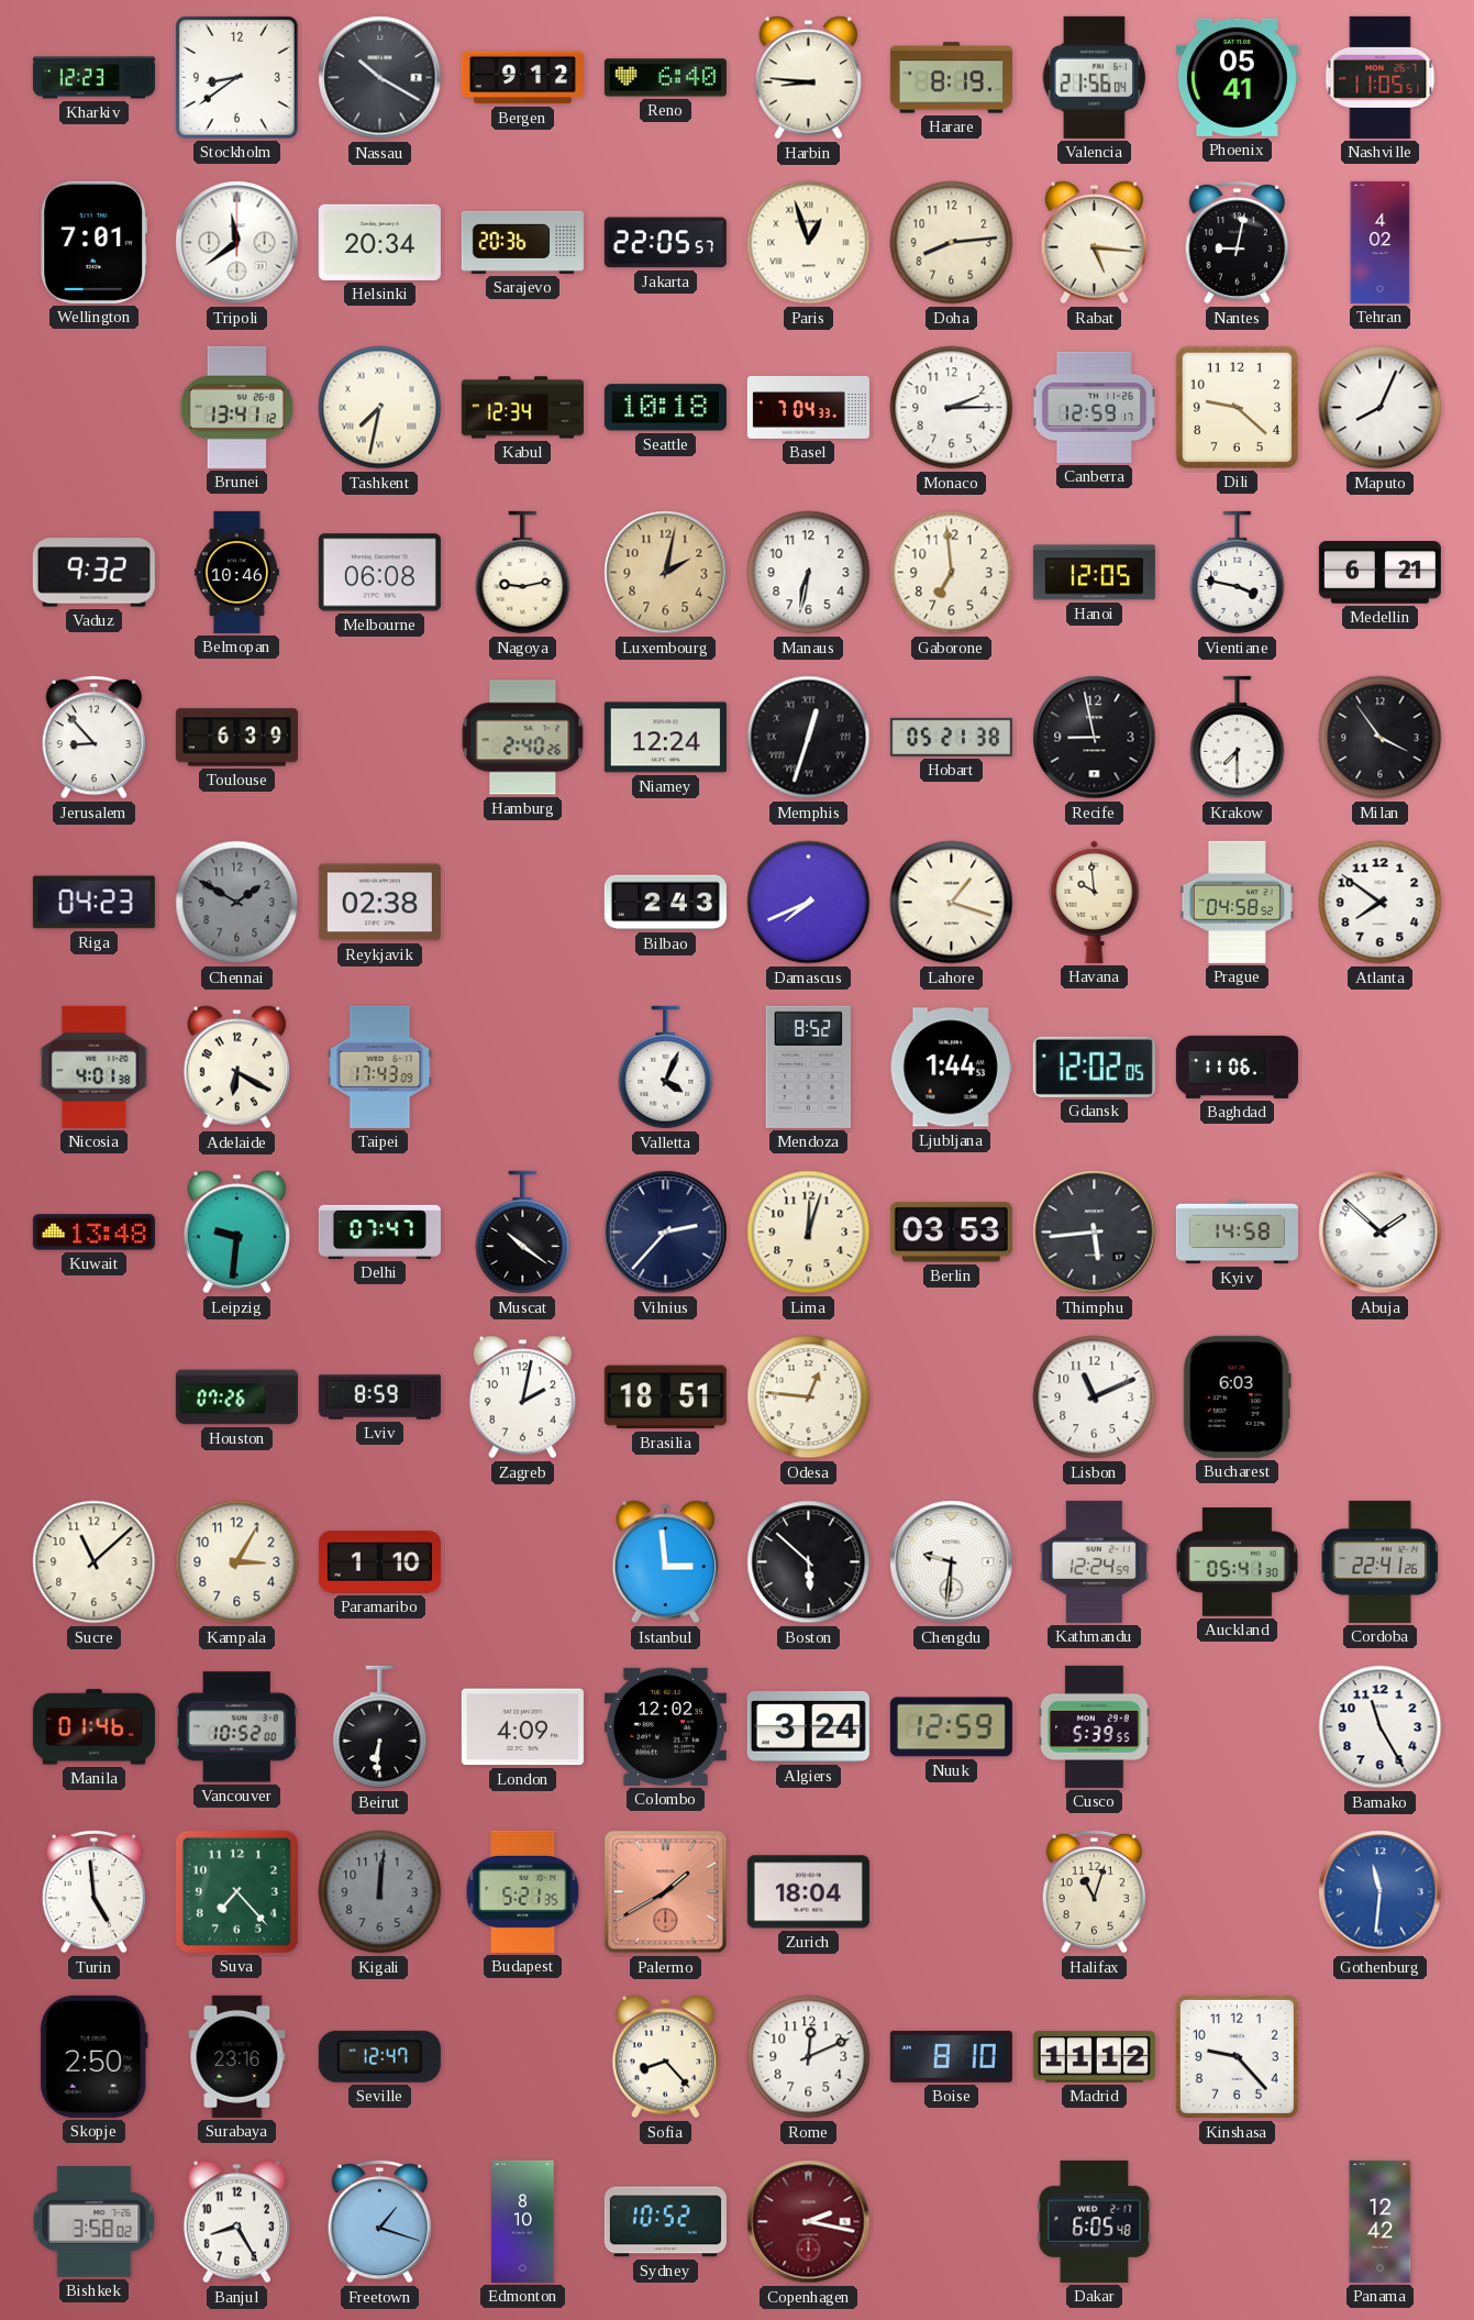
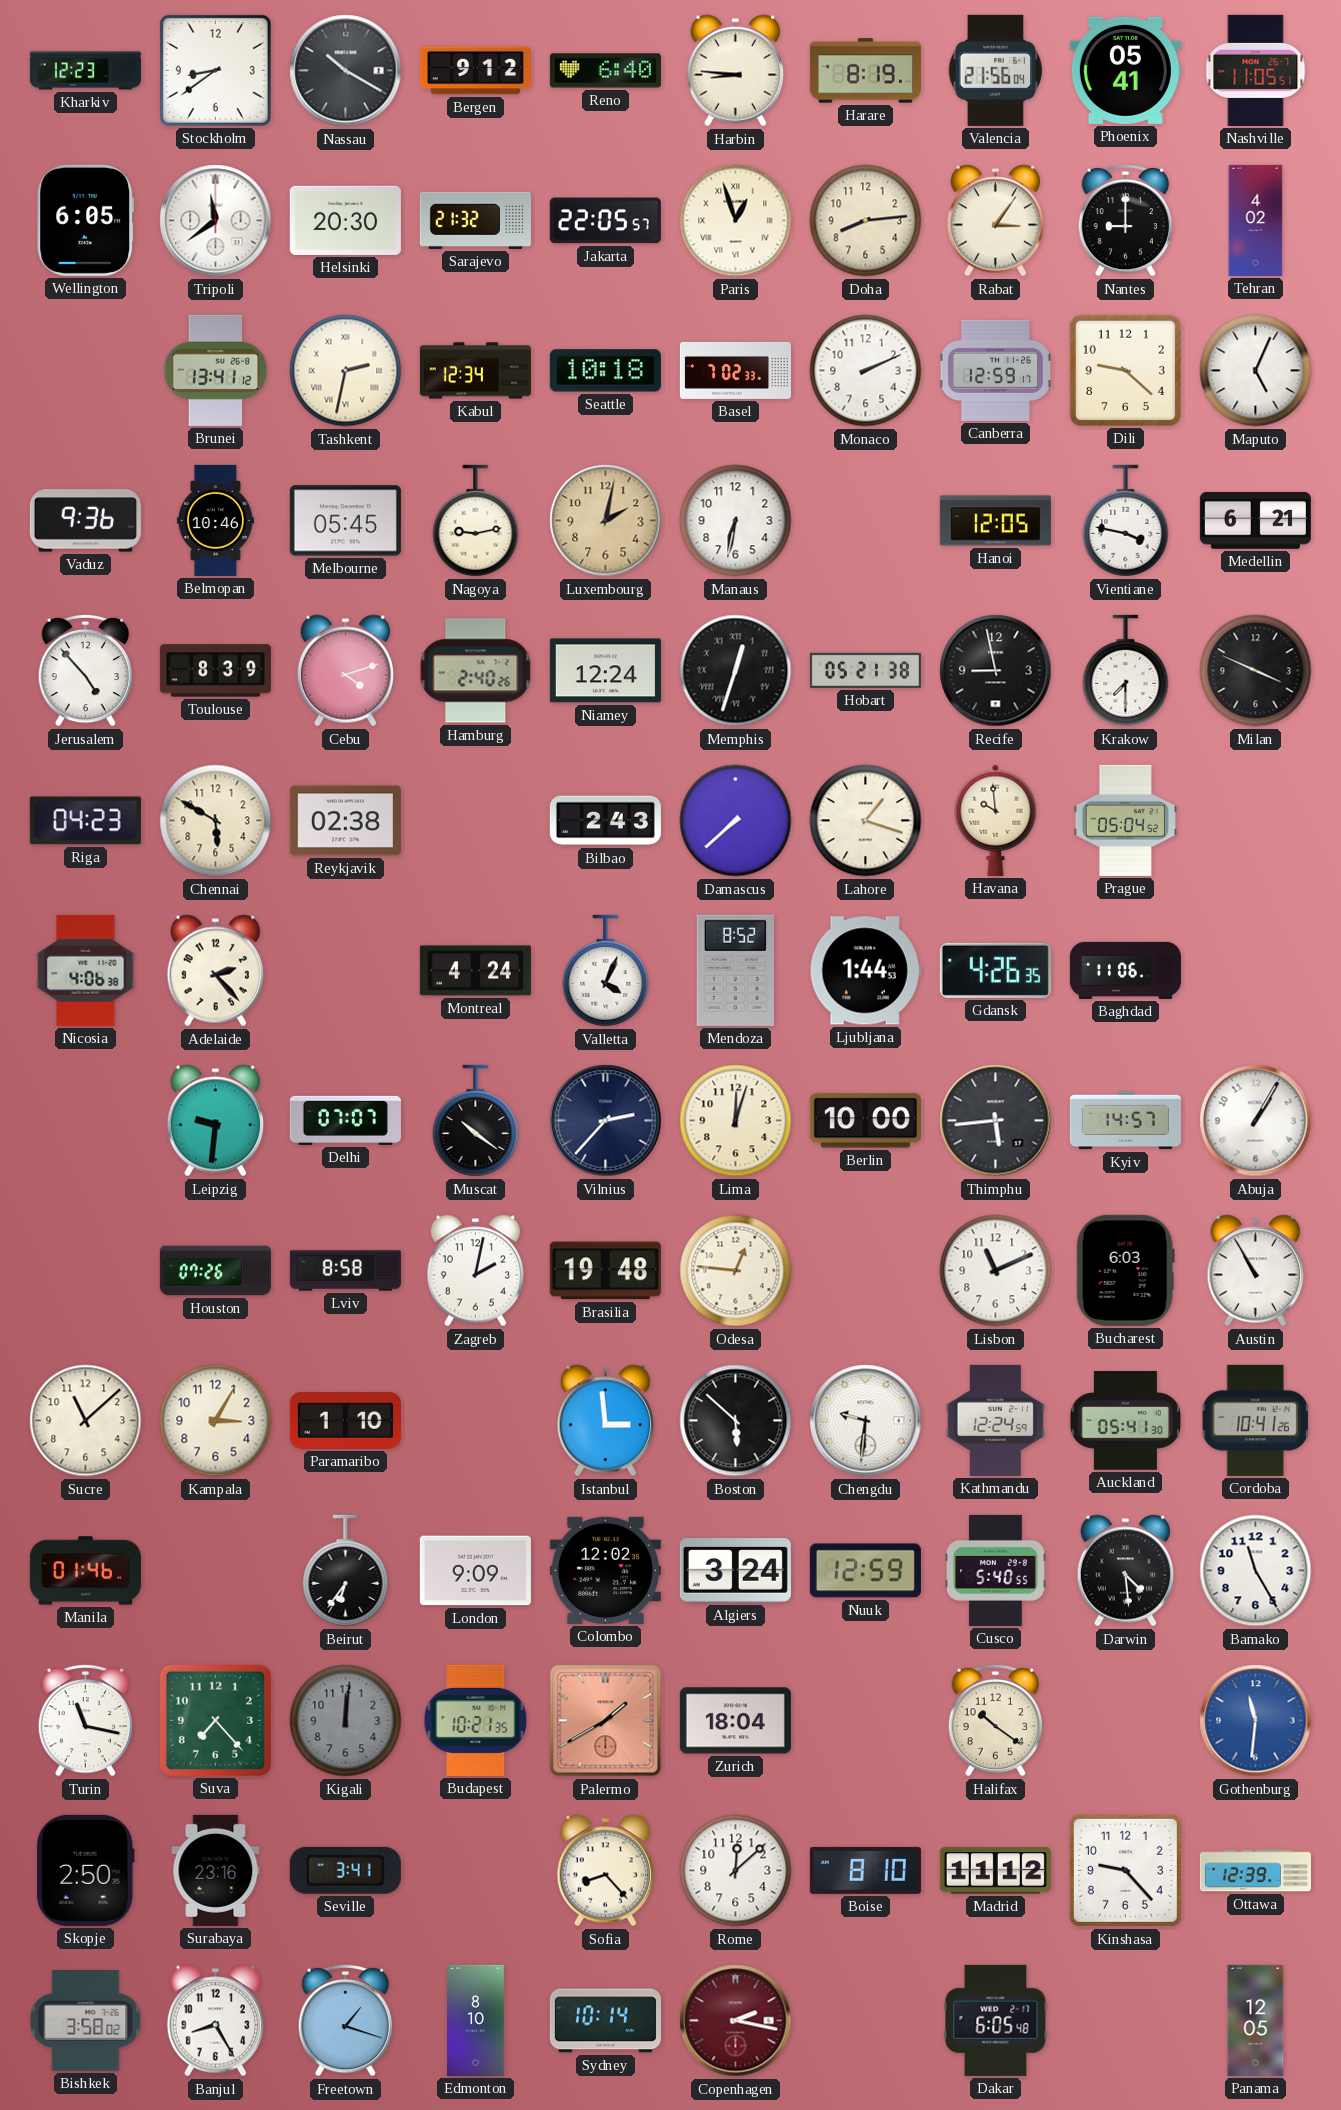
Wellington: 7:01 -> 6:05
Helsinki: 20:34 -> 20:30
Sarajevo: 20:36 -> 21:32
Rabat: 5:16 -> 3:06
Nantes: 9:02 -> 9:00
Tashkent: 7:32 -> 2:32
Basel: 7:04 -> 7:02
Monaco: 2:15 -> 2:11
Maputo: 8:04 -> 5:04
Vaduz: 9:32 -> 9:36
Melbourne: 06:08 -> 05:45
Gaborone: 6:59 -> none
Jerusalem: 8:53 -> 4:53
Toulouse: 6:39 -> 8:39
Cebu: none -> 4:12
Milan: 3:54 -> 3:49
Chennai: 1:50 -> 5:50
Chennai dial: grey -> cream
Damascus: 7:41 -> 7:38
Prague: 04:58 -> 05:04
Atlanta: 7:51 -> none
Nicosia: 4:01 -> 4:06
Adelaide: 6:20 -> 2:23
Taipei: 17:43 -> none
Montreal: none -> 4:24
Gdansk: 12:02 -> 4:26
Kuwait: 13:48 -> none
Delhi: 07:47 -> 07:07
Berlin: 03:53 -> 10:00
Kyiv: 14:58 -> 14:57
Abuja: 1:52 -> 1:05
Lviv: 8:59 -> 8:58
Brasilia: 18:51 -> 19:48
Austin: none -> 10:55
Cordoba: 22:41 -> 10:41
Vancouver: 10:52 -> none
Beirut: 6:31 -> 6:36
London: 4:09 -> 9:09
Cusco: 5:39 -> 5:40
Darwin: none -> 4:29
Turin: 4:59 -> 11:17
Budapest: 5:21 -> 10:21
Halifax: 11:03 -> 10:21
Seville: 12:47 -> 3:41
Rome: 12:11 -> 12:08
Ottawa: none -> 12:39
Sydney: 10:52 -> 10:14
Panama: 12:42 -> 12:05
